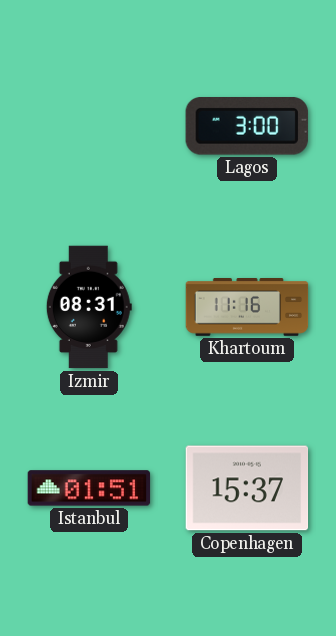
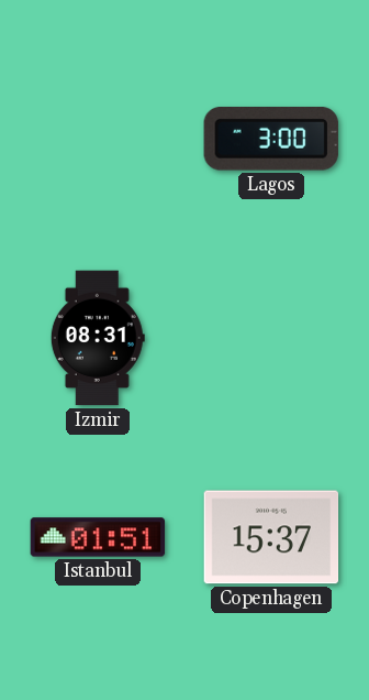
Khartoum: 11:16 -> none
